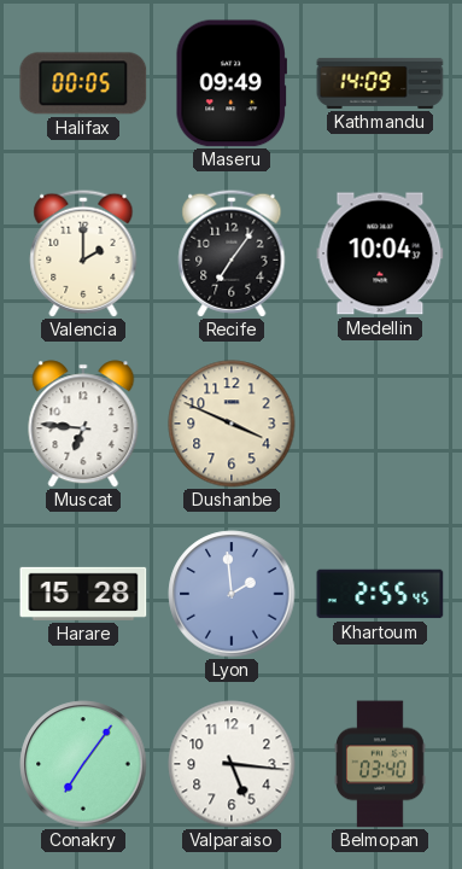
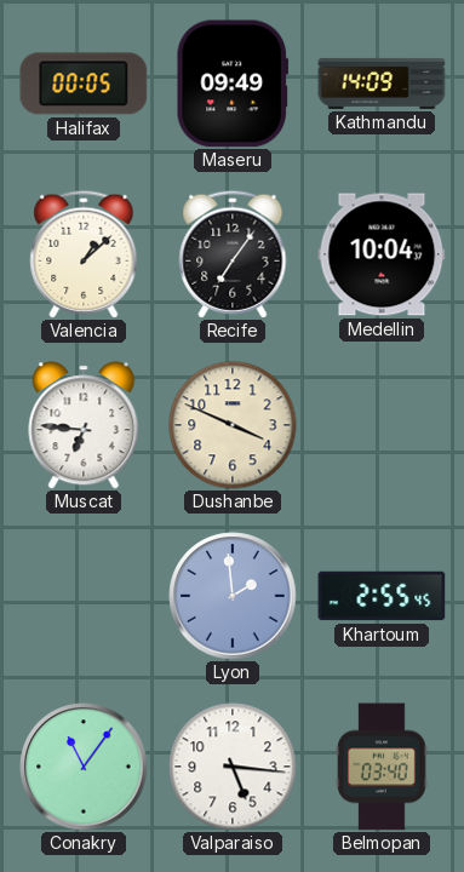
Valencia: 2:00 -> 1:08
Harare: 15:28 -> none
Conakry: 7:06 -> 11:06
